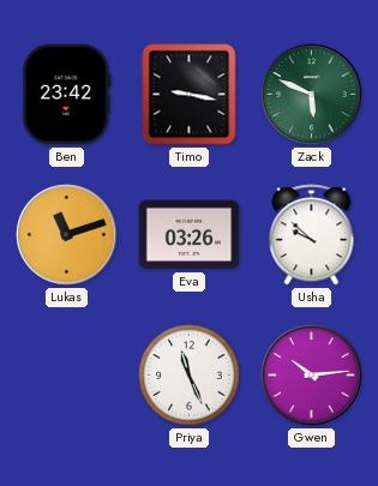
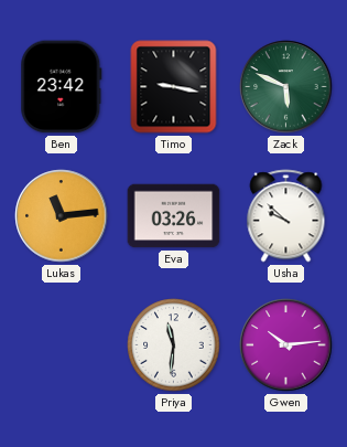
Lukas: 11:12 -> 11:14
Priya: 11:26 -> 11:31
